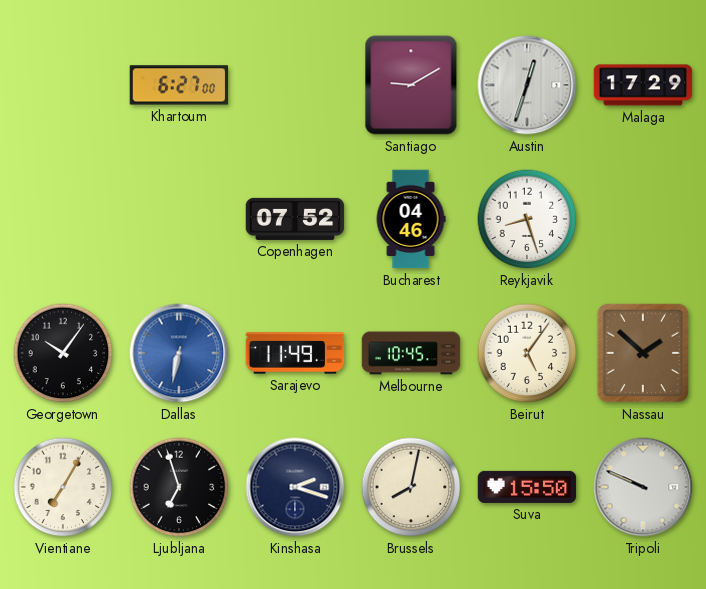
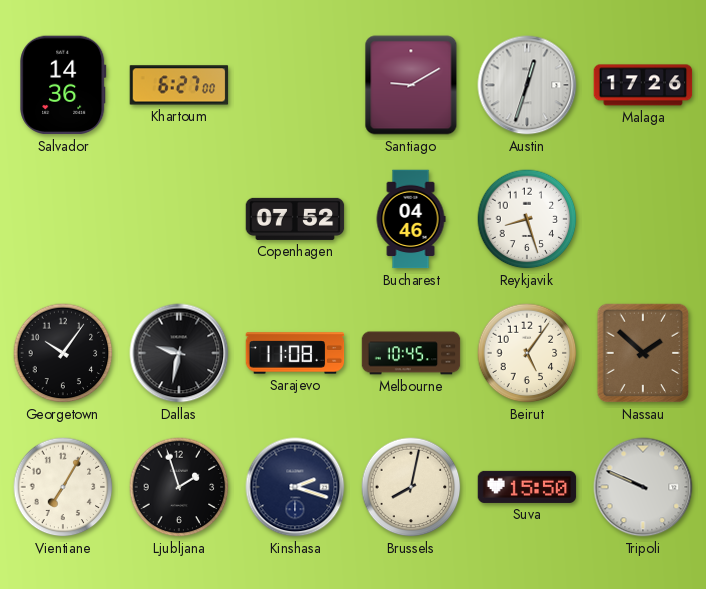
Salvador: none -> 14:36
Malaga: 17:29 -> 17:26
Dallas: 6:32 -> 9:32
Dallas dial: blue -> black
Sarajevo: 11:49 -> 11:08
Ljubljana: 6:57 -> 1:57
